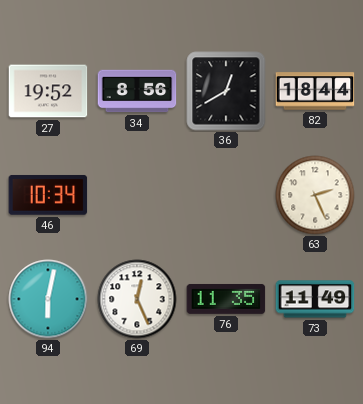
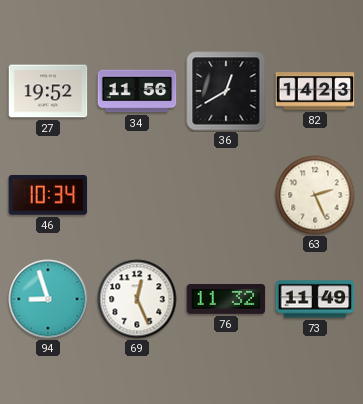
34: 8:56 -> 11:56
82: 18:44 -> 14:23
94: 6:02 -> 8:57
76: 11:35 -> 11:32
